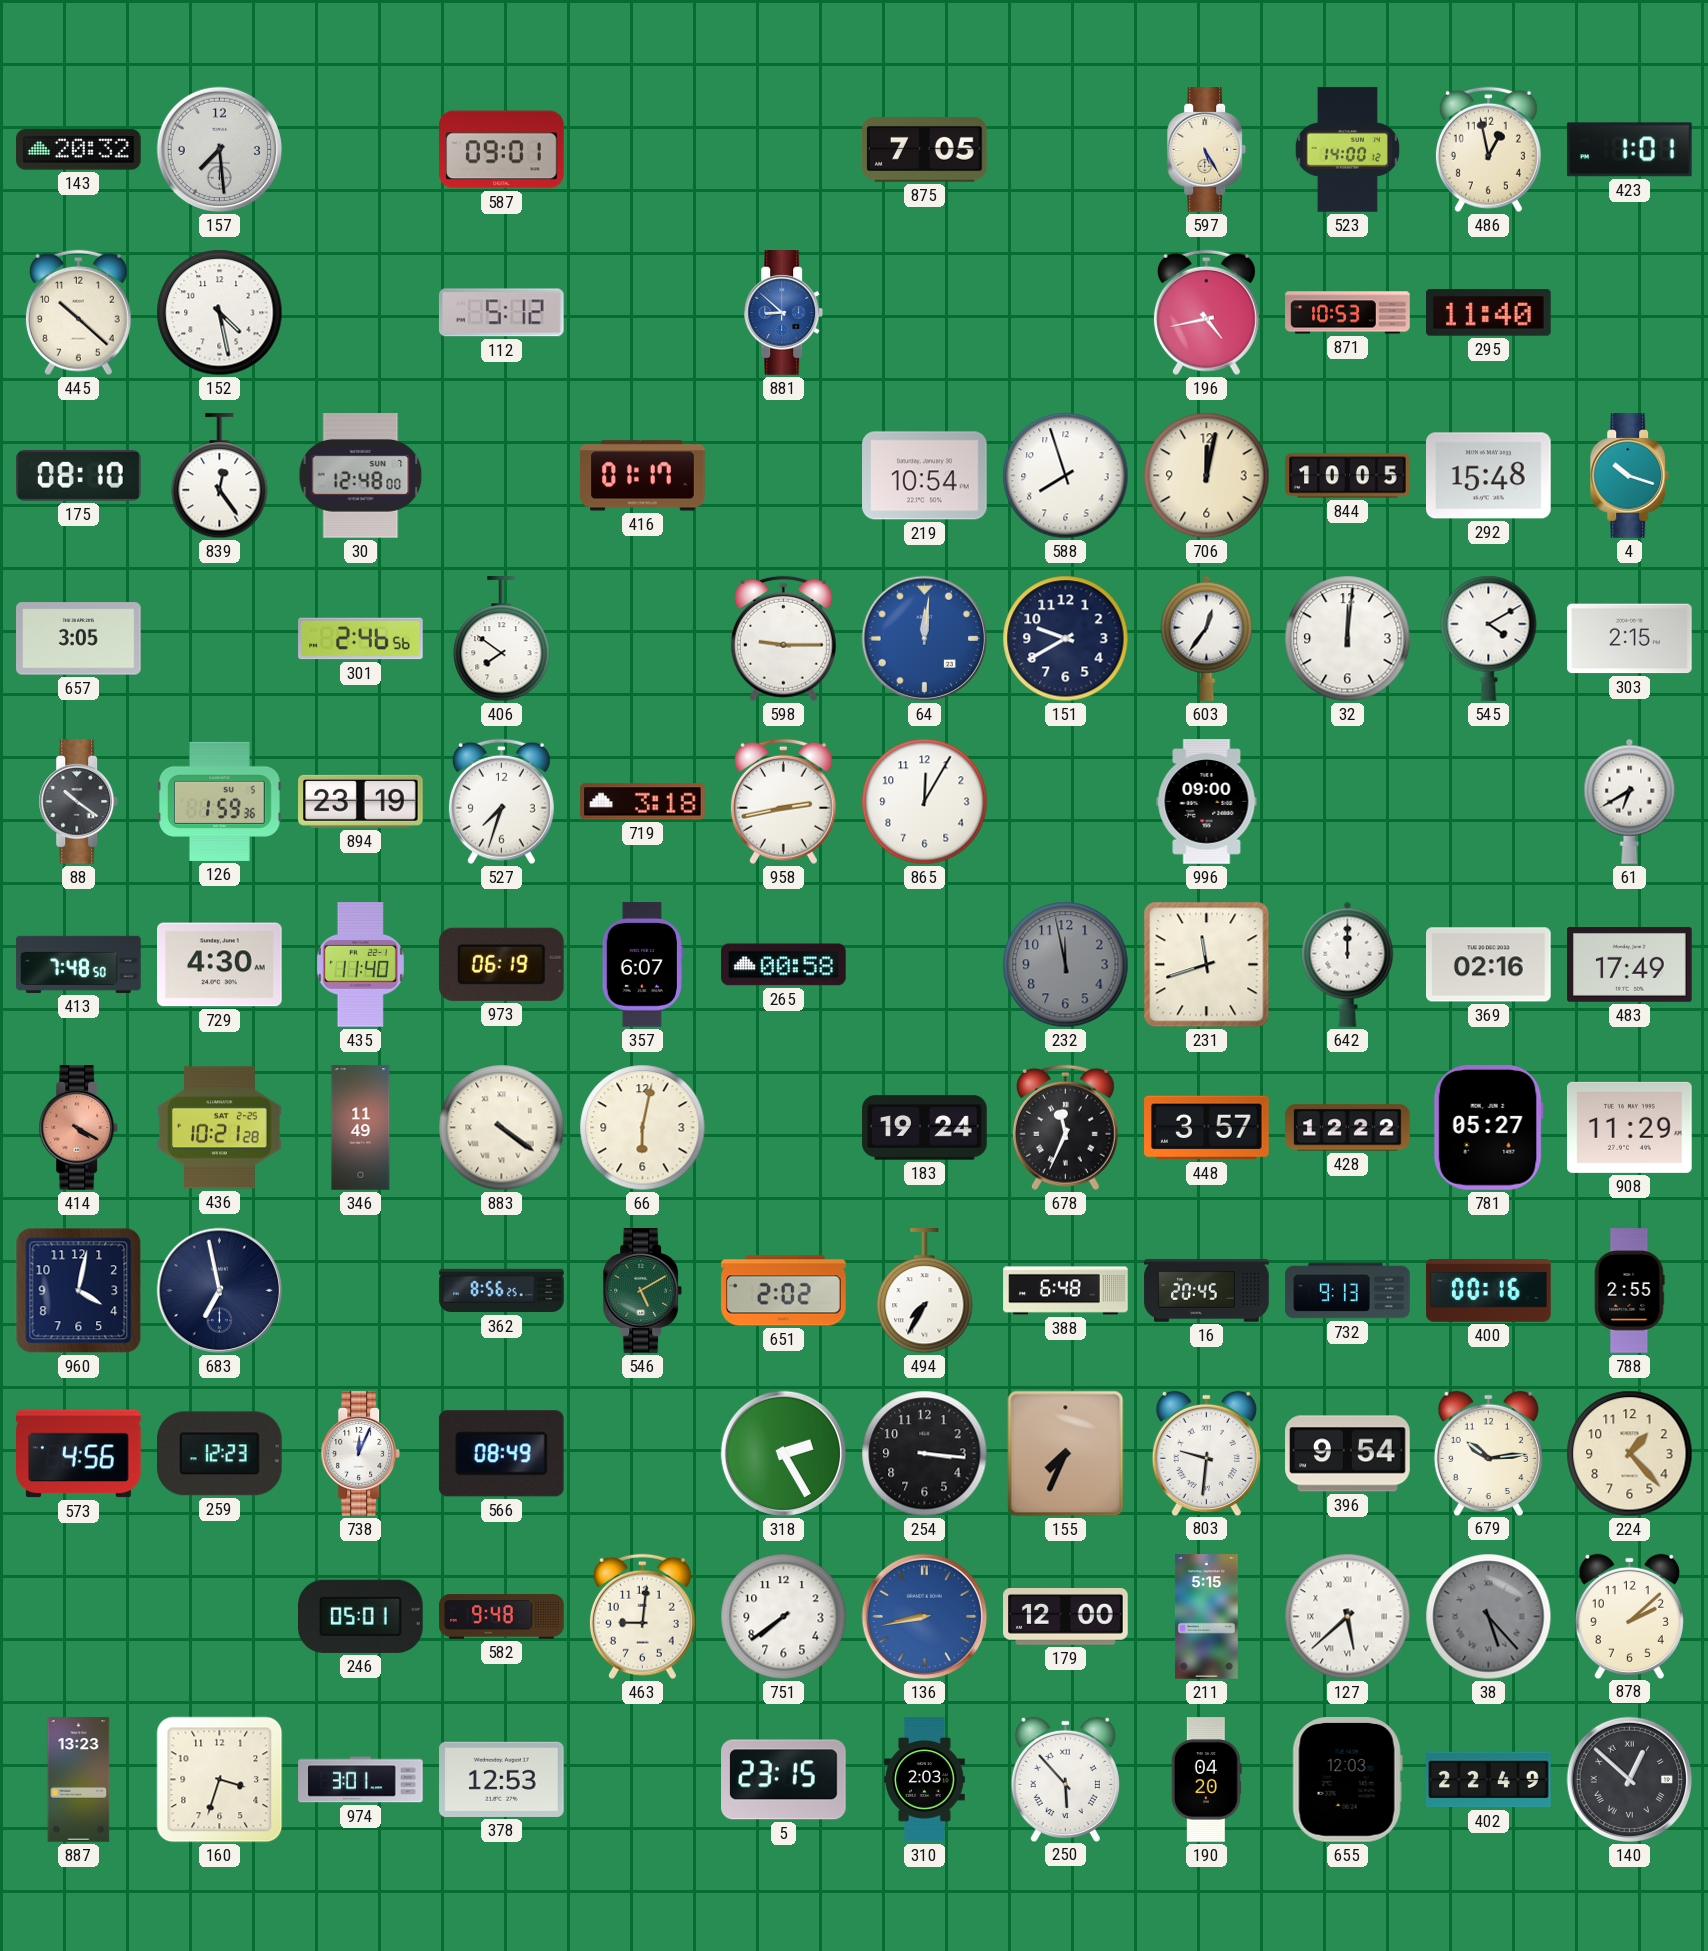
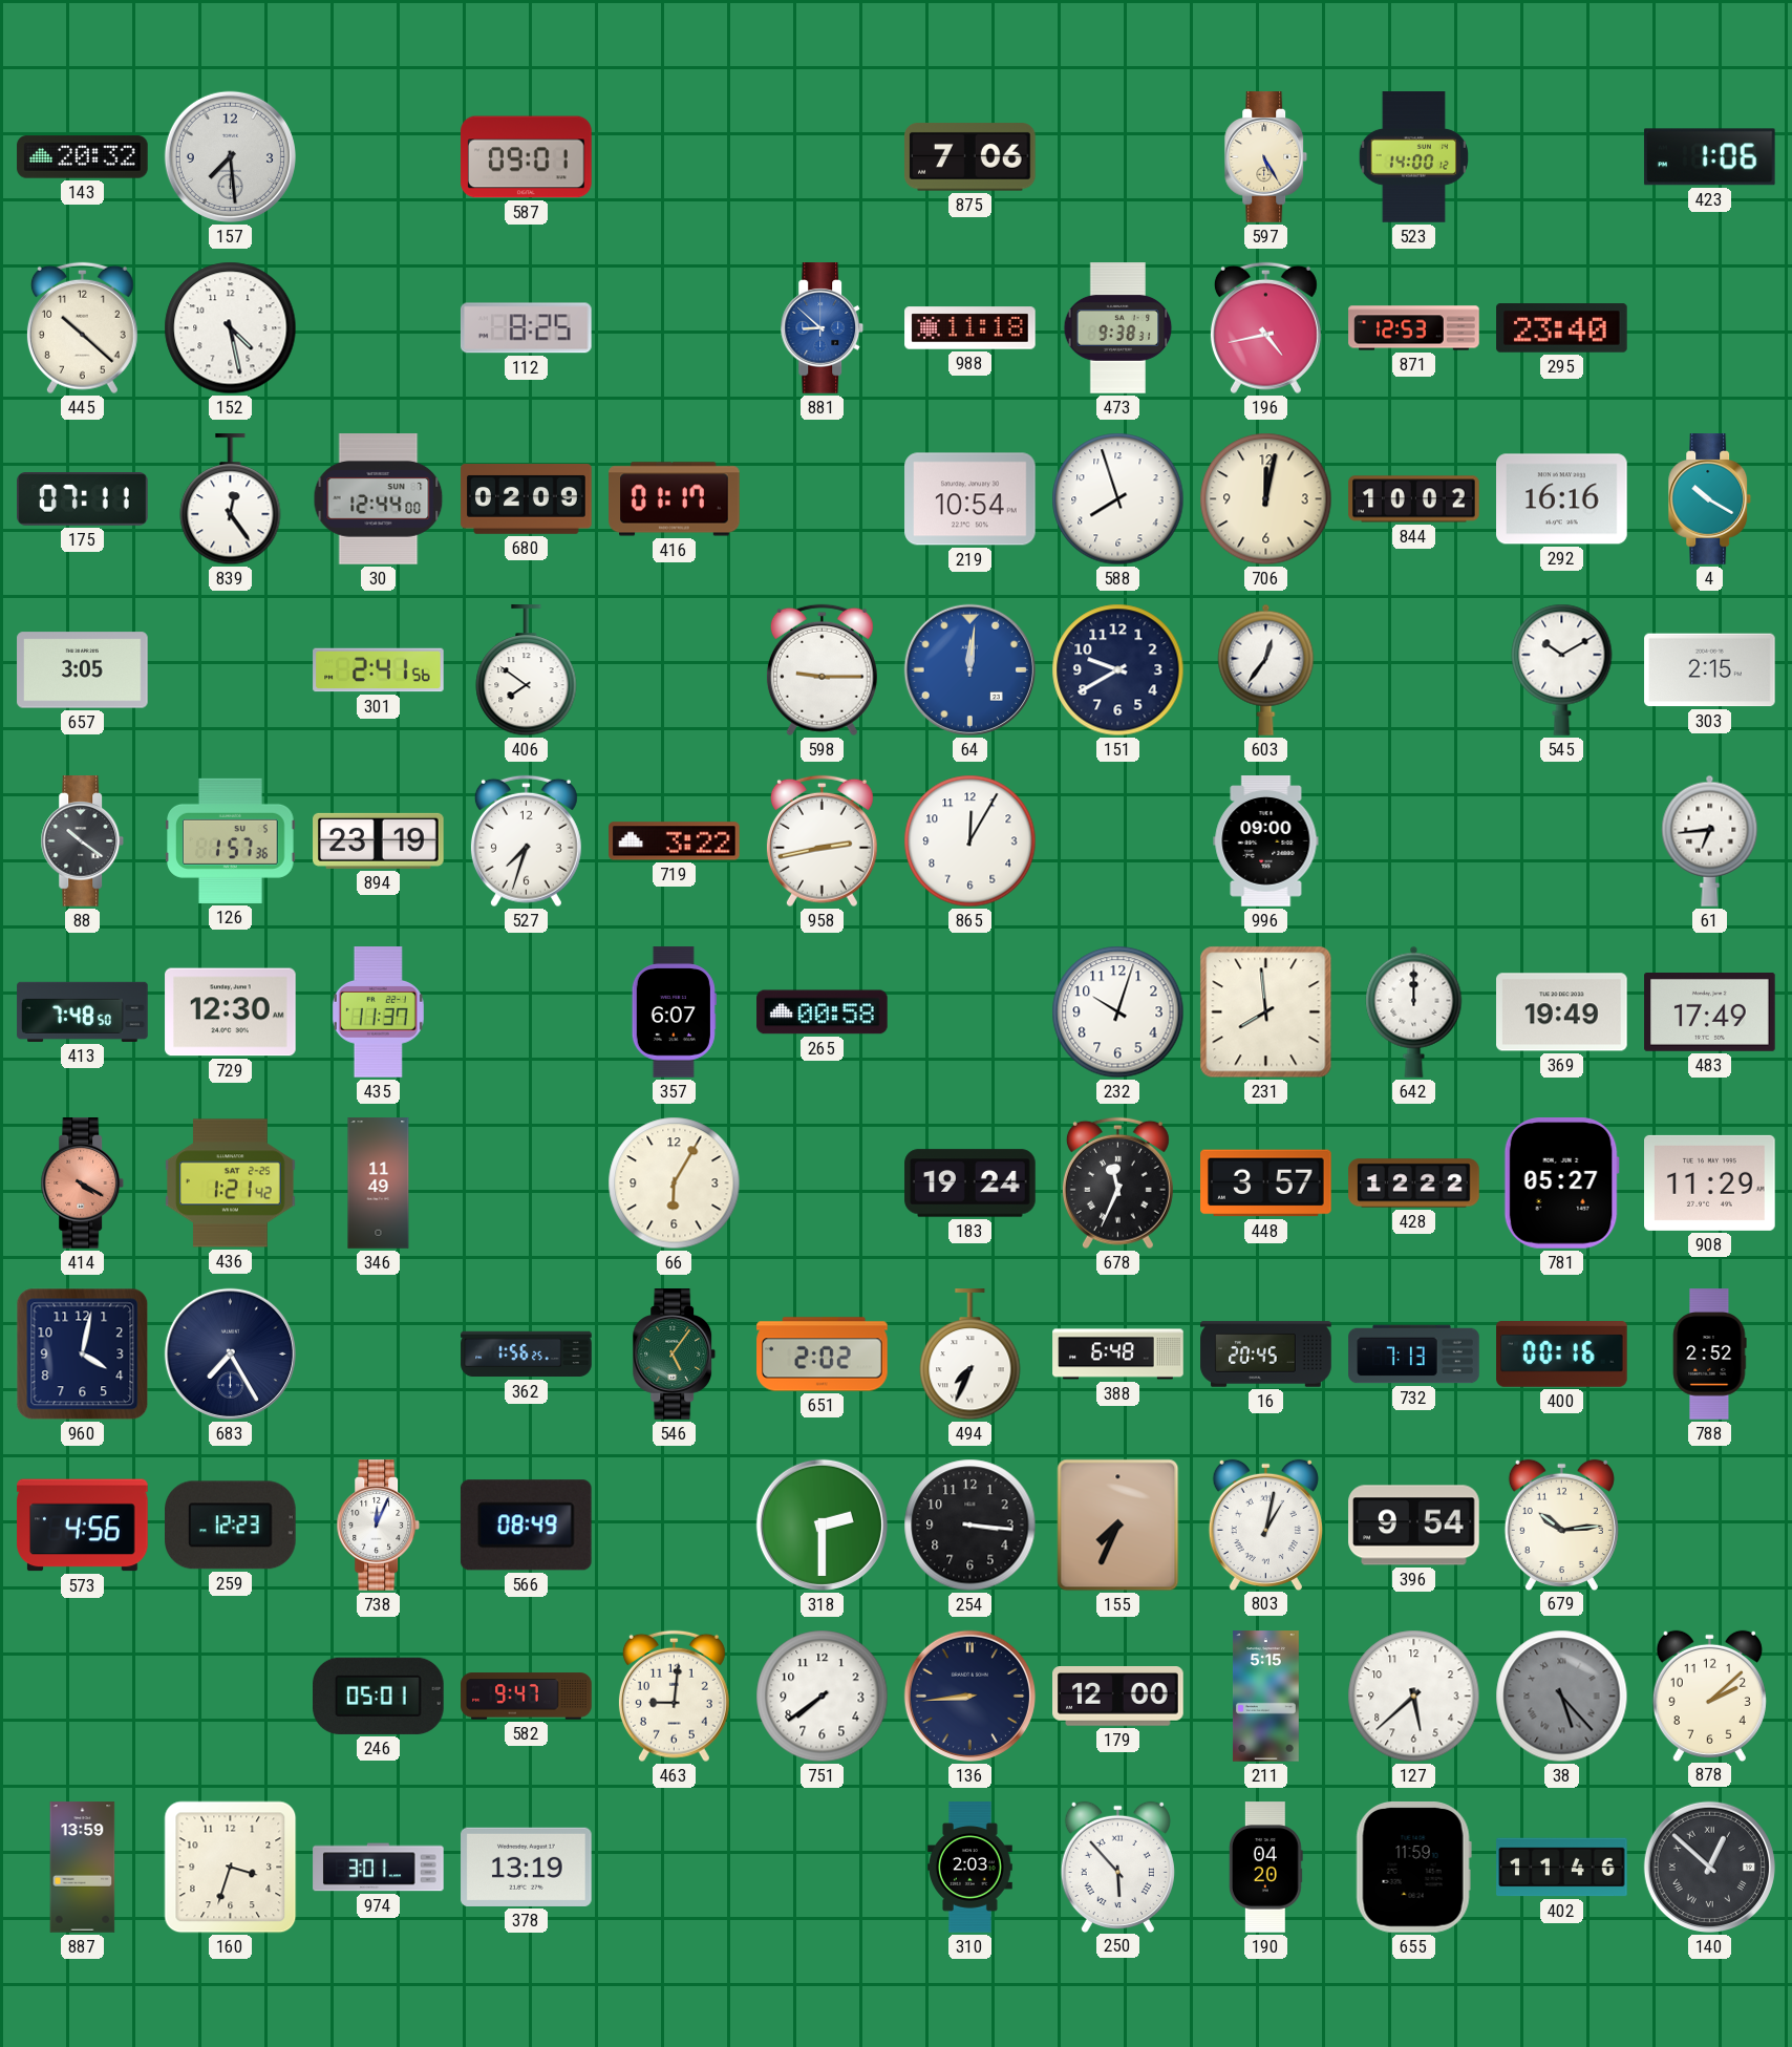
875: 7:05 -> 7:06
486: 12:58 -> none
423: 1:01 -> 1:06
112: 5:12 -> 8:25
988: none -> 11:18
473: none -> 9:38
871: 10:53 -> 12:53
295: 11:40 -> 23:40
175: 08:10 -> 07:11
30: 12:48 -> 12:44
680: none -> 02:09
844: 10:05 -> 10:02
292: 15:48 -> 16:16
4: 10:18 -> 10:20
301: 2:46 -> 2:41
32: 12:01 -> none
545: 4:10 -> 10:10
126: 1:59 -> 1:57
719: 3:18 -> 3:22
61: 6:40 -> 6:44
729: 4:30 -> 12:30
435: 11:40 -> 11:37
973: 06:19 -> none
232: 11:58 -> 10:03
232 dial: grey -> white
231: 11:42 -> 7:59
369: 02:16 -> 19:49
436: 10:21 -> 1:21
883: 4:21 -> none
66: 6:02 -> 6:05
683: 6:58 -> 7:25
362: 8:56 -> 1:56
546: 5:10 -> 5:06
494: 7:35 -> 7:34
732: 9:13 -> 7:13
788: 2:55 -> 2:52
318: 2:25 -> 2:30
803: 9:31 -> 1:02
224: 1:23 -> none
582: 9:48 -> 9:47
136: 8:43 -> 8:44
136 dial: blue -> navy
127 numerals: Roman -> Arabic
887: 13:23 -> 13:59
378: 12:53 -> 13:19
5: 23:15 -> none
655: 12:03 -> 11:59
402: 22:49 -> 11:46
